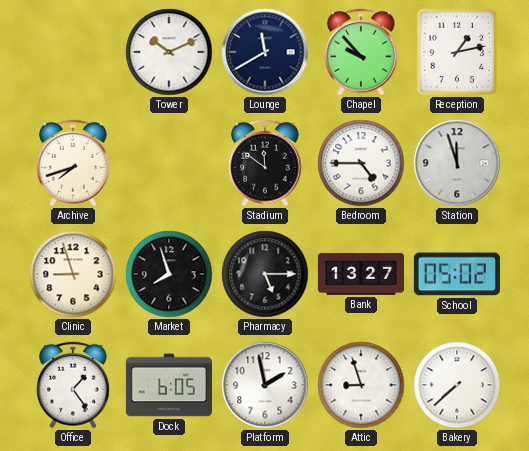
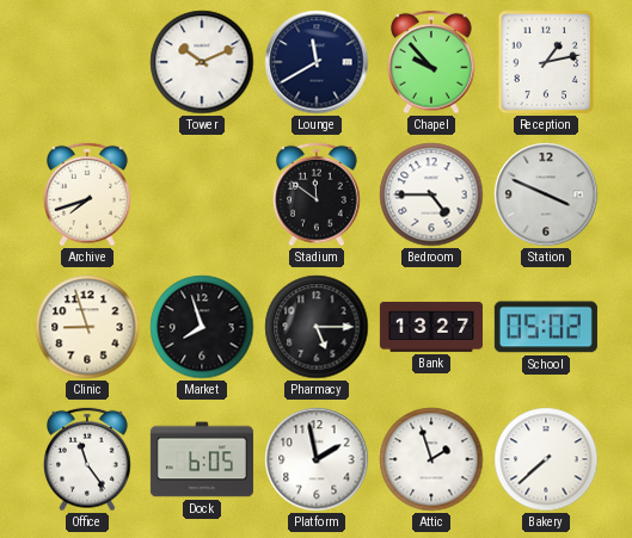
Station: 11:57 -> 3:49
Office: 1:24 -> 11:24
Attic: 8:57 -> 1:57
